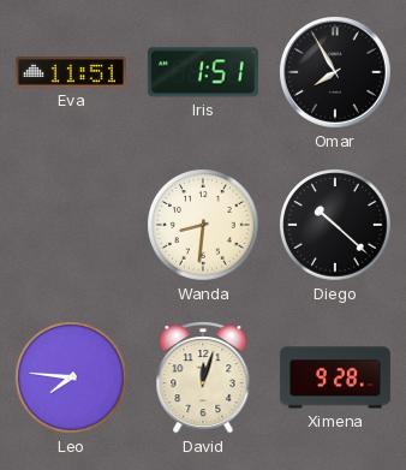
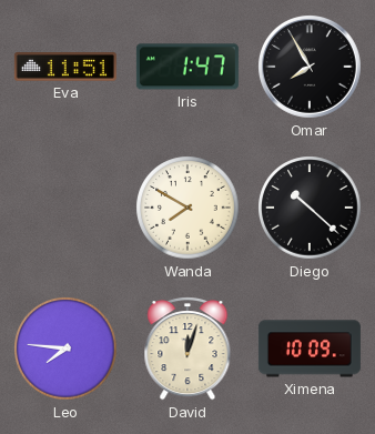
Iris: 1:51 -> 1:47
Wanda: 8:31 -> 7:50
Ximena: 9:28 -> 10:09
